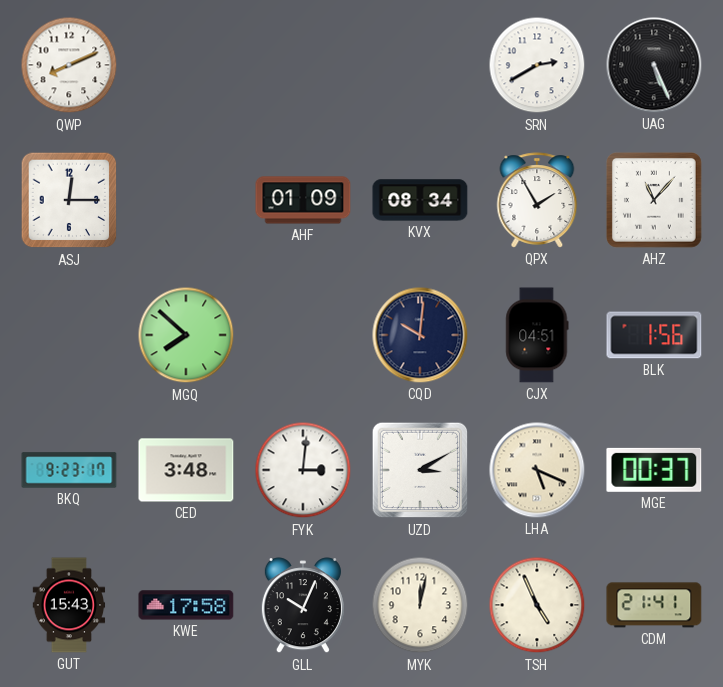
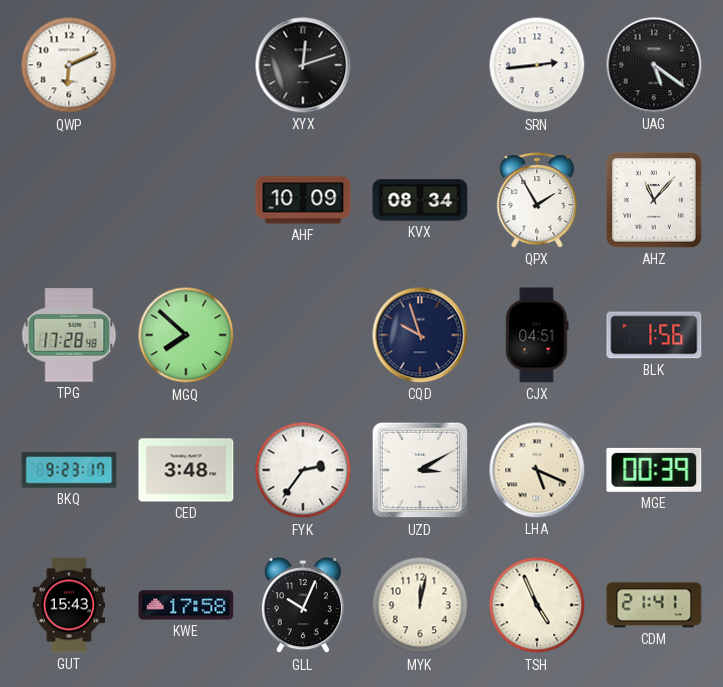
QWP: 8:11 -> 6:11
XYX: none -> 12:12
SRN: 2:40 -> 2:44
UAG: 5:26 -> 5:21
ASJ: 12:15 -> none
AHF: 01:09 -> 10:09
TPG: none -> 17:28
CQD: 10:01 -> 9:57
FYK: 3:01 -> 2:36
MGE: 00:37 -> 00:39
